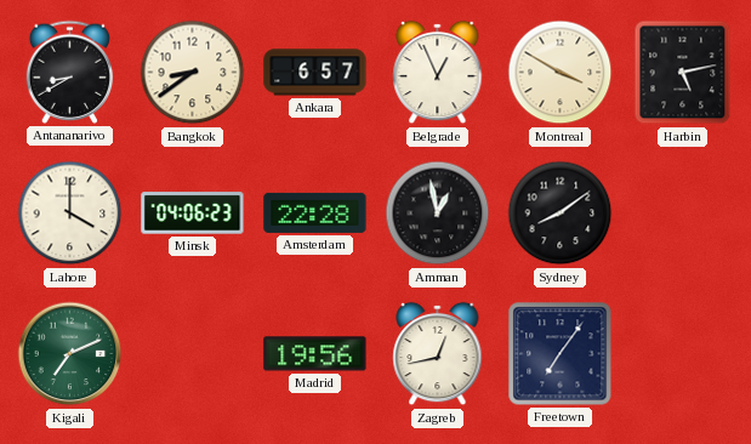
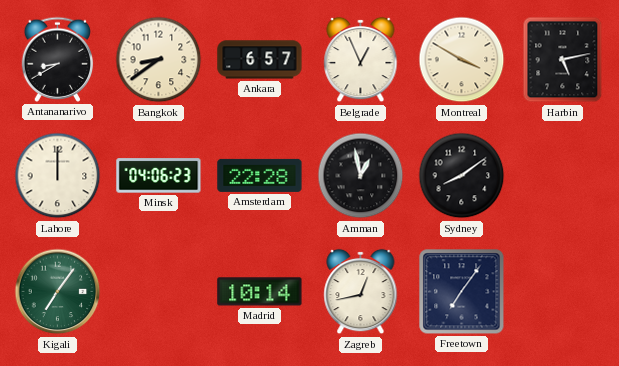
Lahore: 4:00 -> 12:00
Kigali: 7:11 -> 7:06
Madrid: 19:56 -> 10:14
